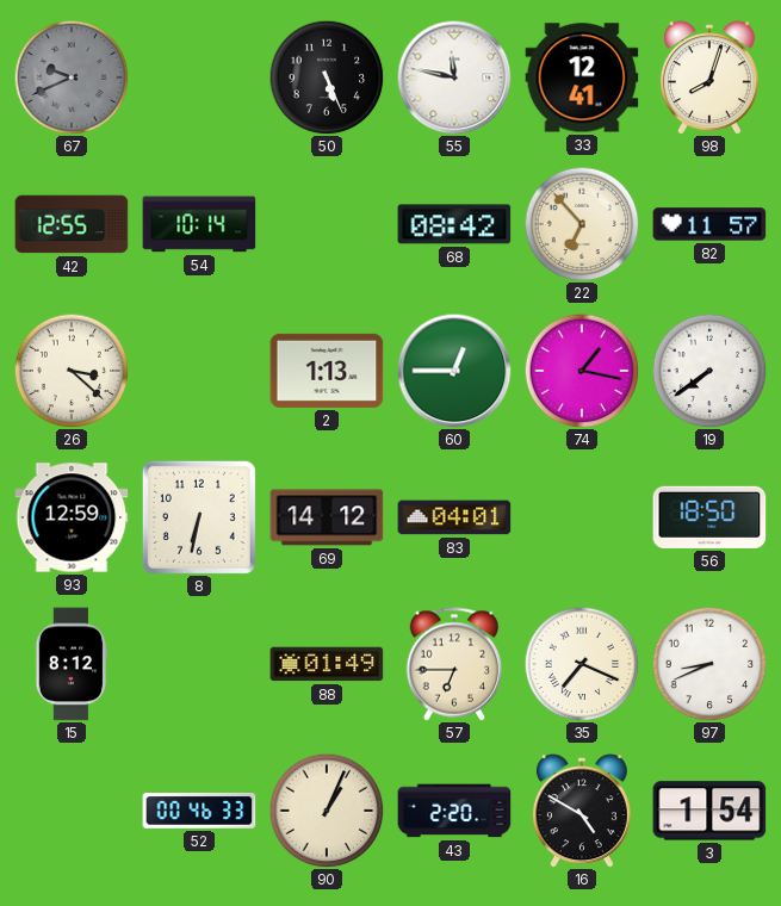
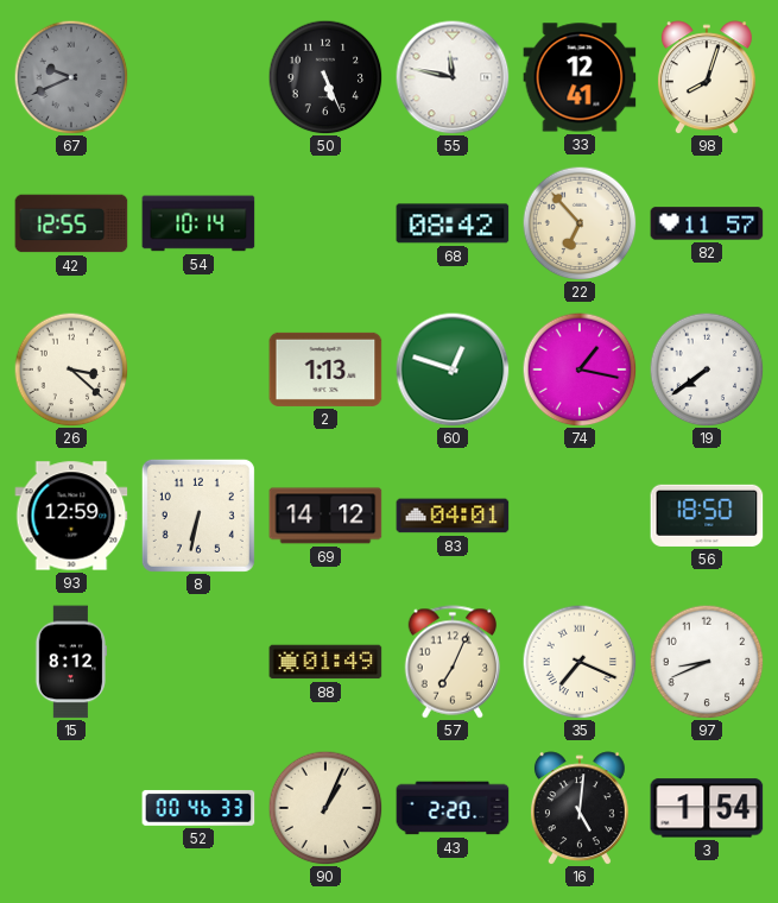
60: 12:45 -> 12:48
57: 6:45 -> 7:04
16: 4:50 -> 5:01
